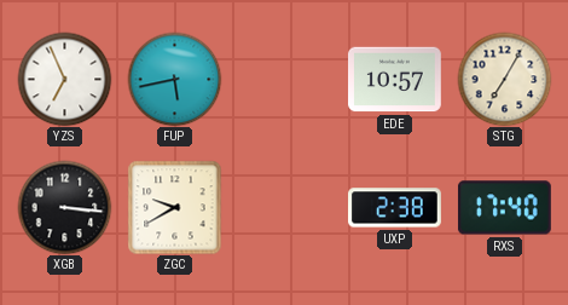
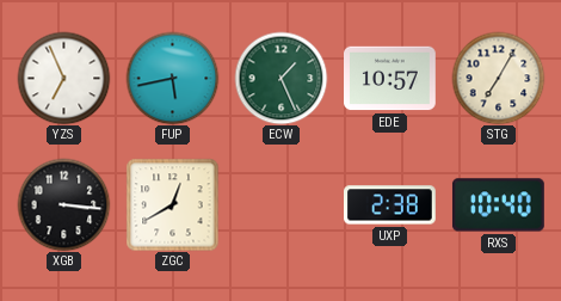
ECW: none -> 1:26
ZGC: 9:40 -> 12:40
RXS: 17:40 -> 10:40
